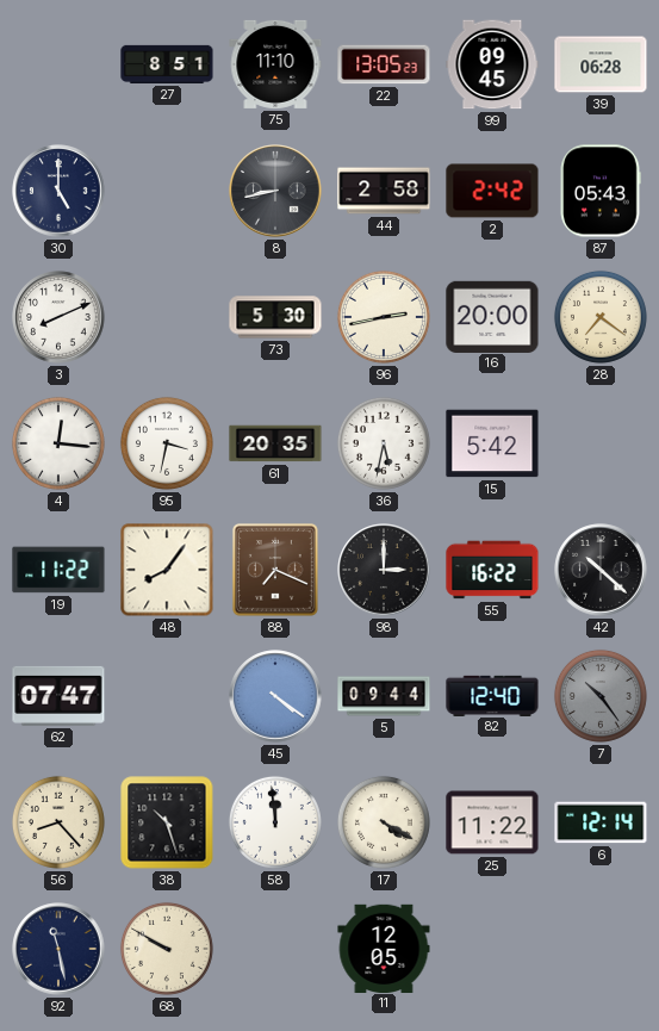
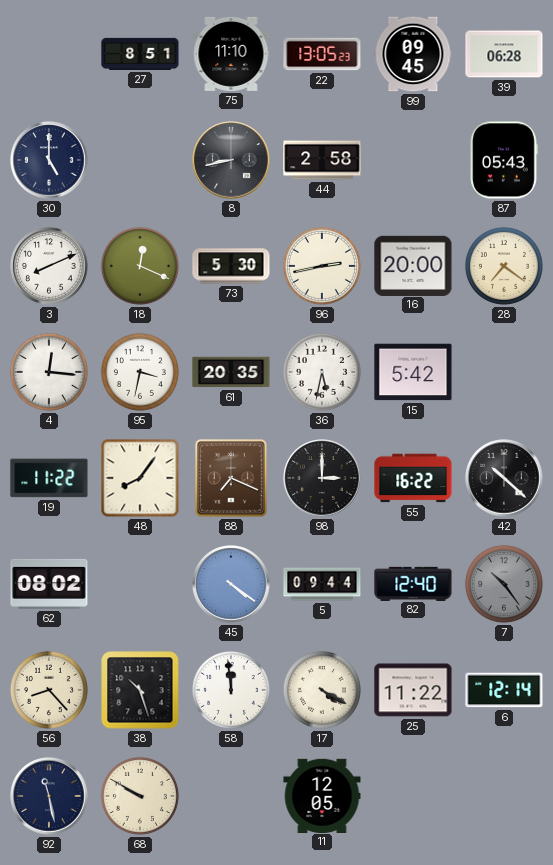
2: 2:42 -> none
18: none -> 12:19
62: 07:47 -> 08:02
